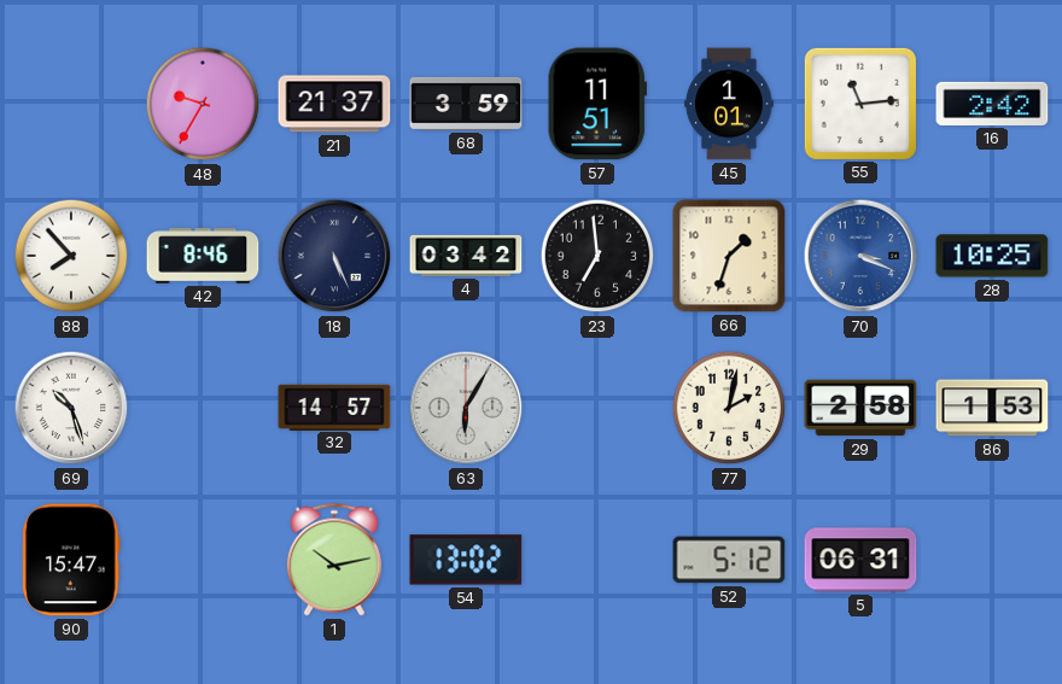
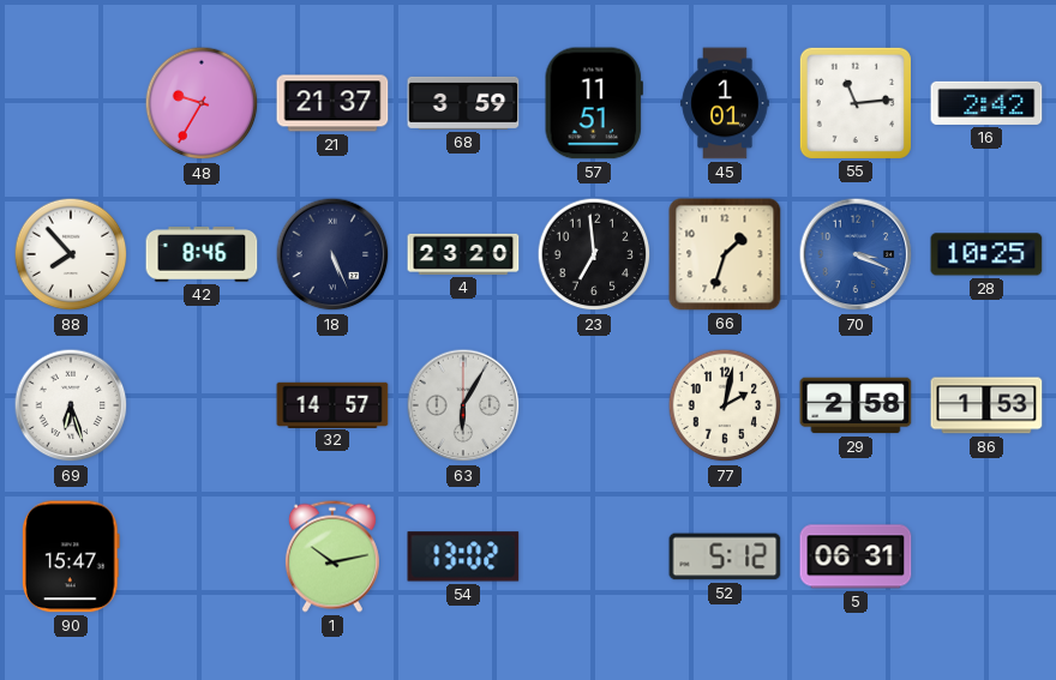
4: 03:42 -> 23:20
69: 10:27 -> 6:27
